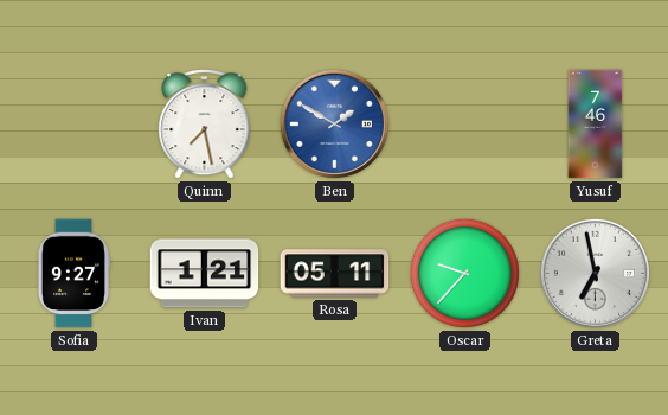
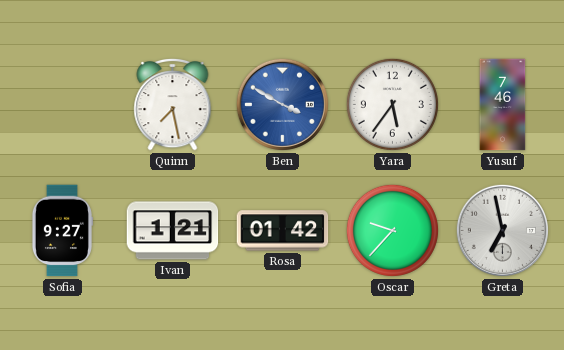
Ben: 1:50 -> 3:50
Yara: none -> 5:36
Rosa: 05:11 -> 01:42
